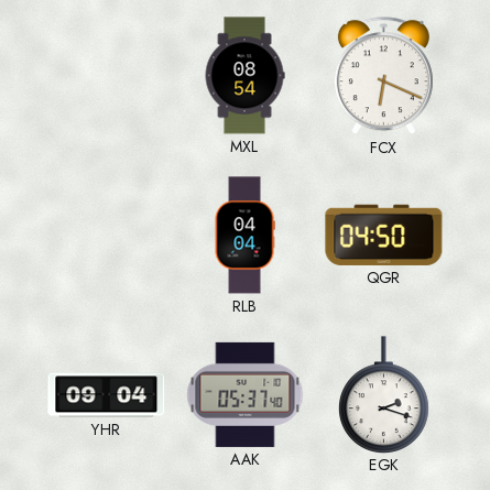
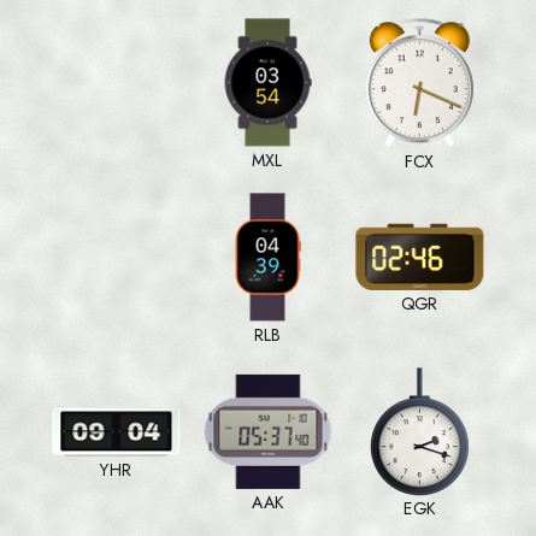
MXL: 08:54 -> 03:54
RLB: 04:04 -> 04:39
QGR: 04:50 -> 02:46
